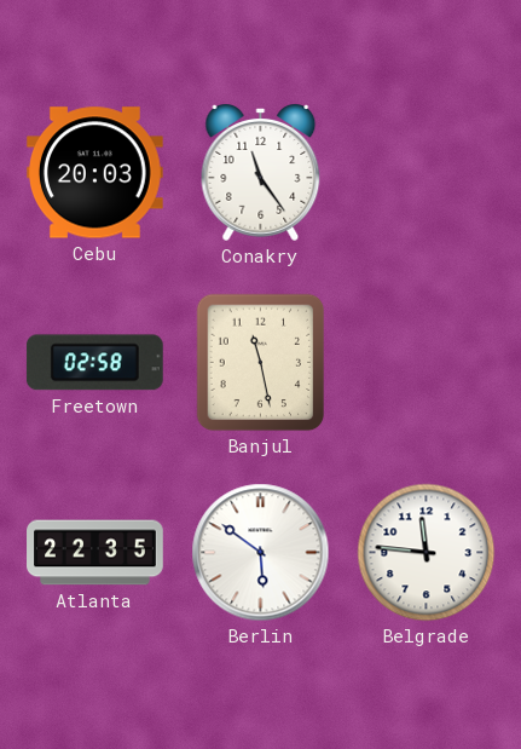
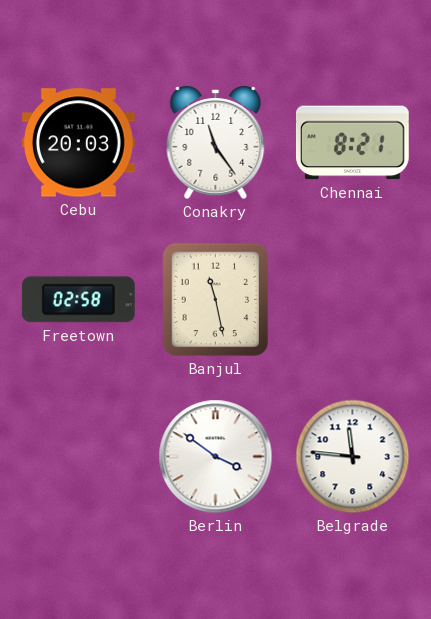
Chennai: none -> 8:21
Atlanta: 22:35 -> none
Berlin: 5:51 -> 3:51
